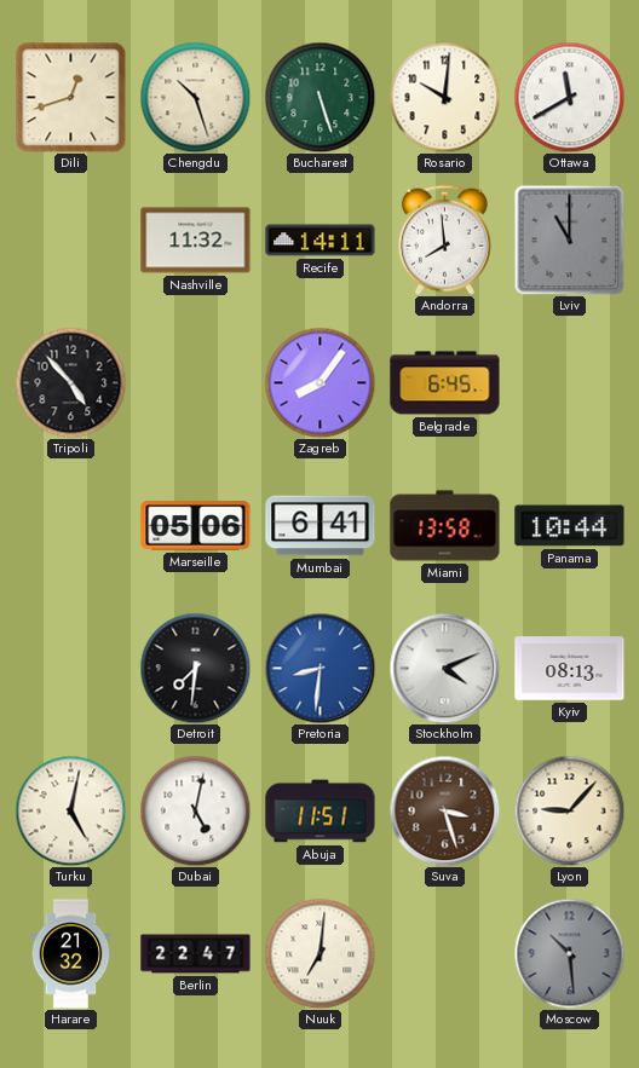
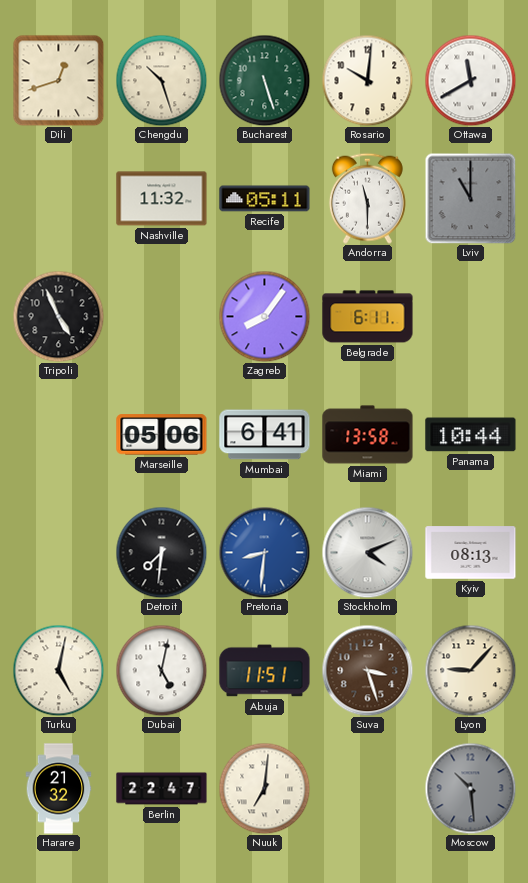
Recife: 14:11 -> 05:11
Andorra: 7:59 -> 11:30
Tripoli: 4:53 -> 4:56
Belgrade: 6:45 -> 6:11
